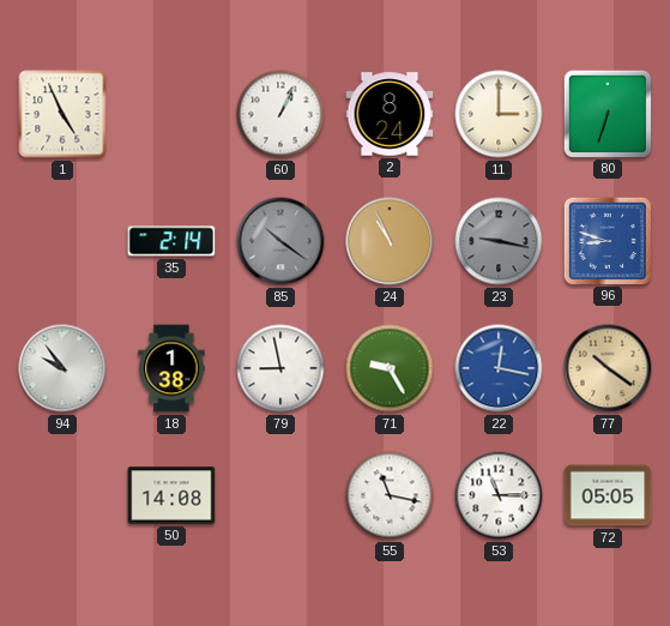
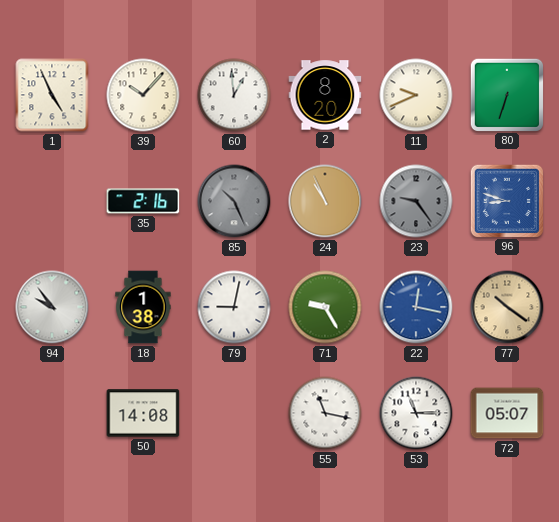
39: none -> 10:07
60: 1:04 -> 12:59
2: 8:24 -> 8:20
11: 3:00 -> 9:41
35: 2:14 -> 2:16
85: 10:21 -> 10:26
23: 9:17 -> 9:24
79: 8:58 -> 9:02
72: 05:05 -> 05:07
